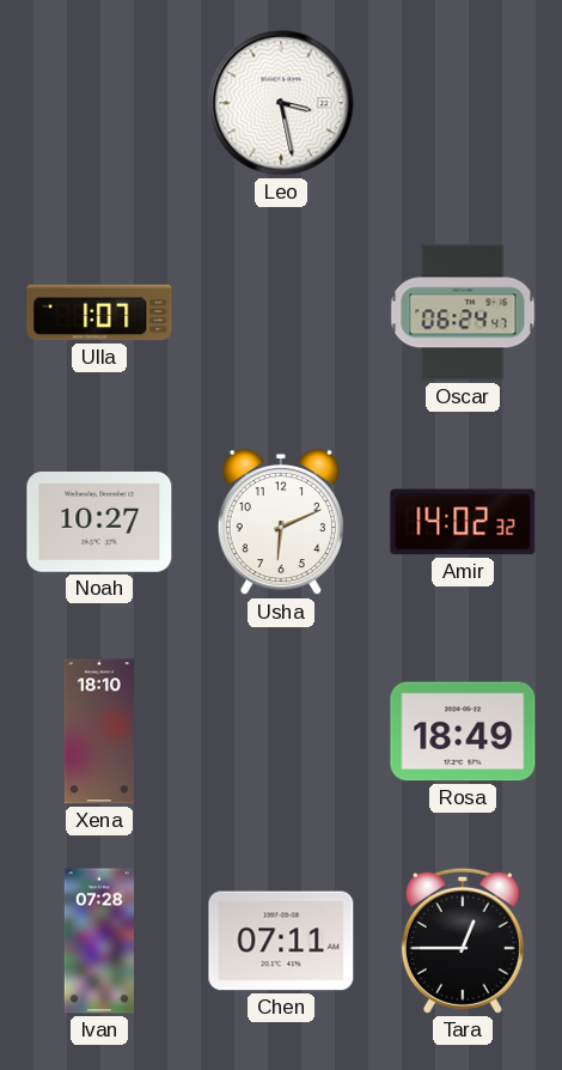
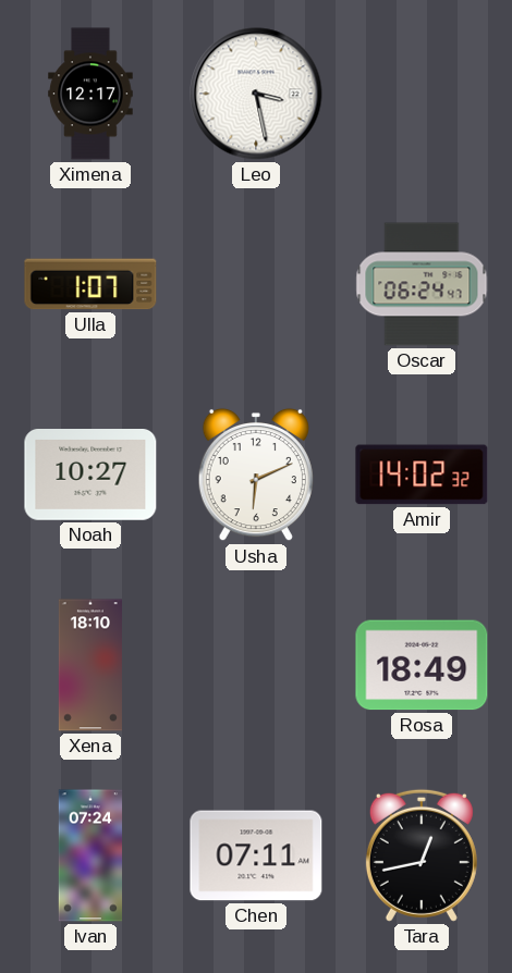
Ximena: none -> 12:17
Ivan: 07:28 -> 07:24
Tara: 12:45 -> 12:43
